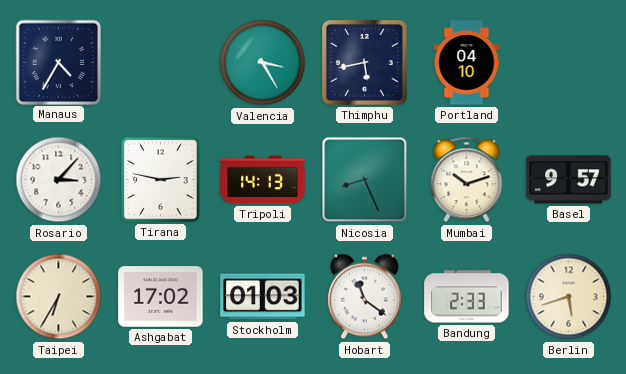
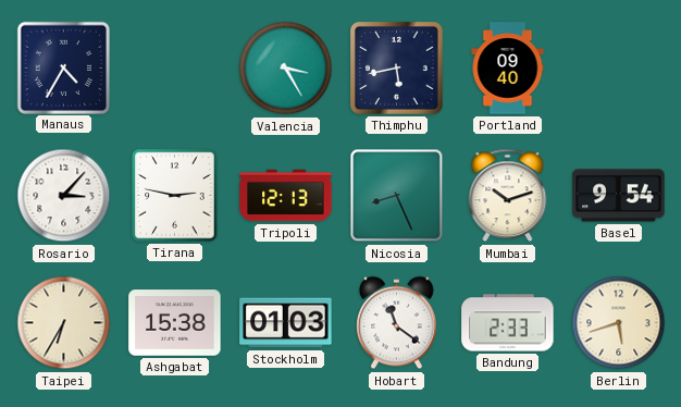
Portland: 04:10 -> 09:40
Tripoli: 14:13 -> 12:13
Basel: 9:57 -> 9:54
Ashgabat: 17:02 -> 15:38
